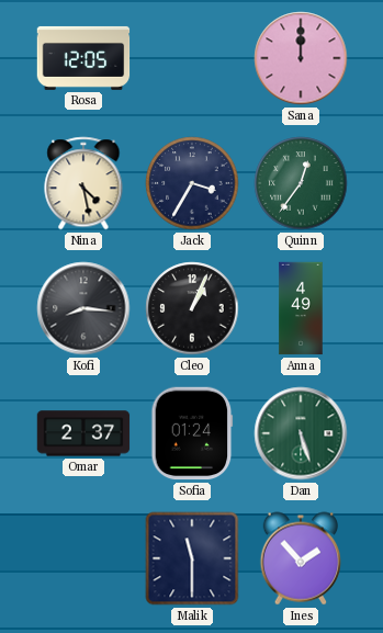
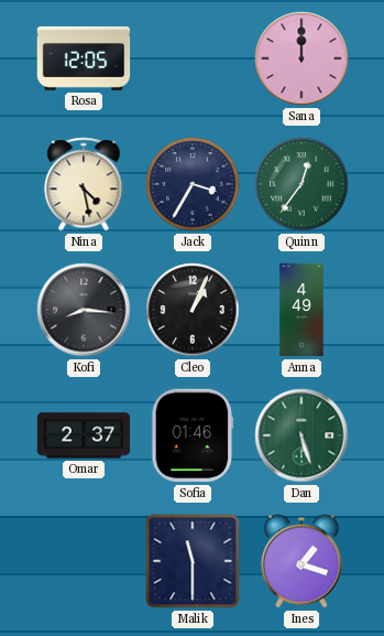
Sofia: 01:24 -> 01:46
Ines: 1:53 -> 1:18
